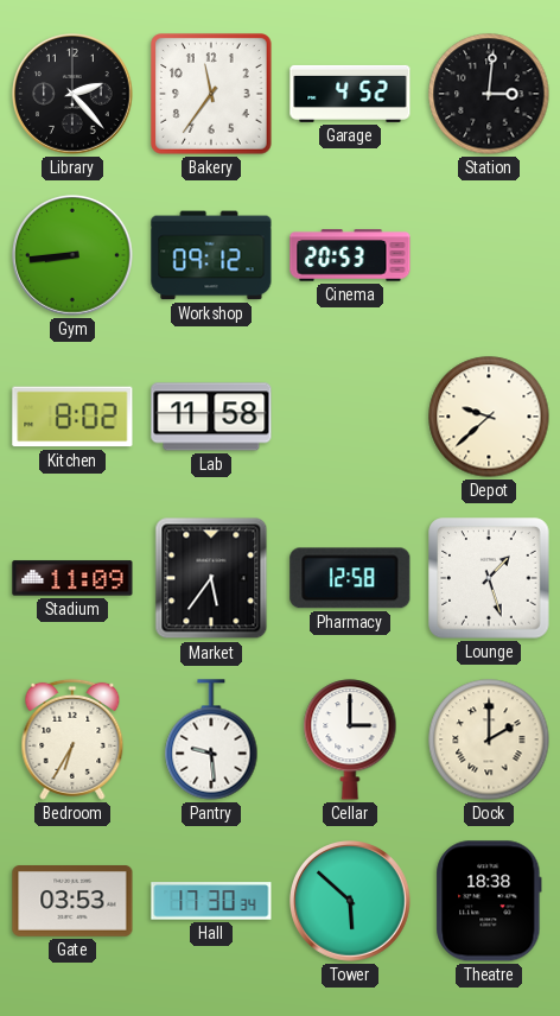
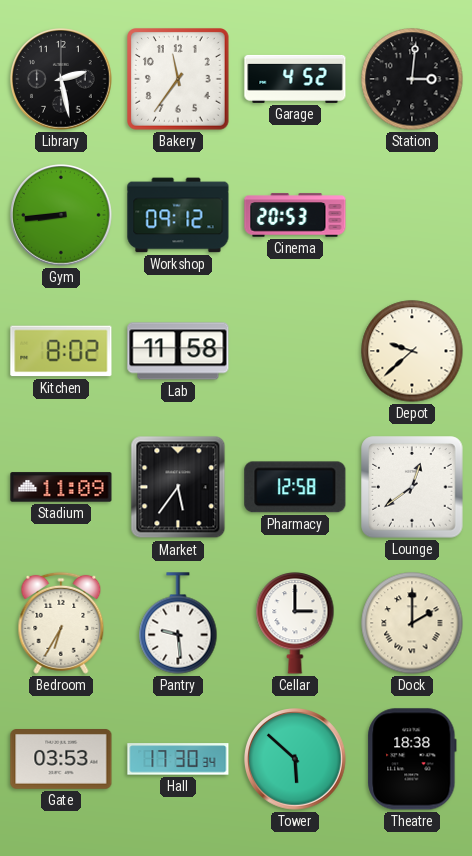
Library: 2:23 -> 2:28
Lounge: 1:27 -> 12:39
